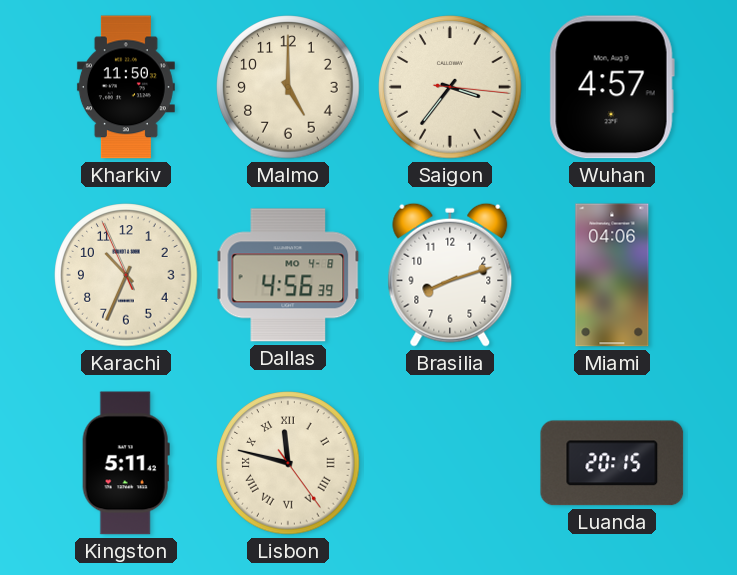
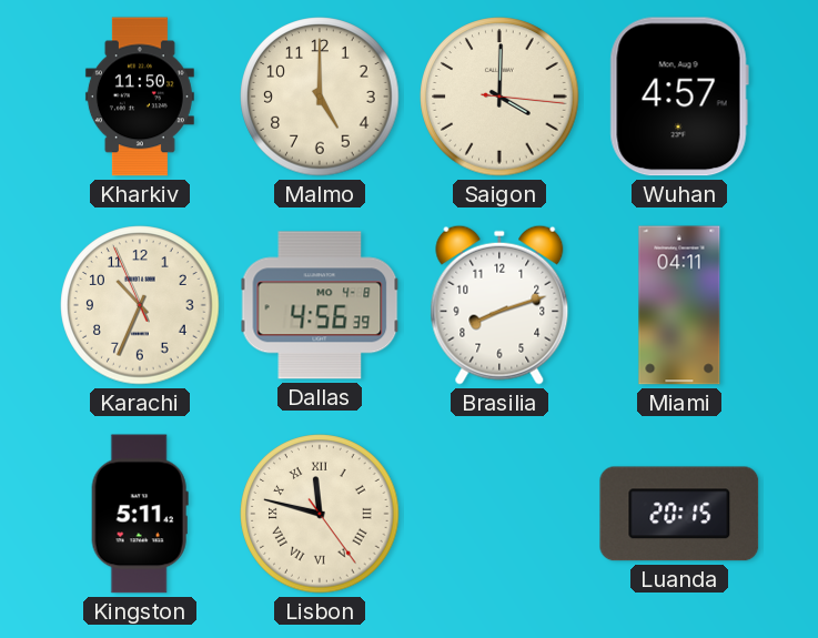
Saigon: 3:36 -> 4:00
Miami: 04:06 -> 04:11
